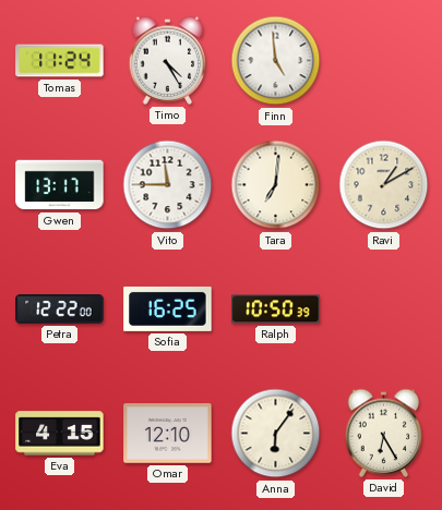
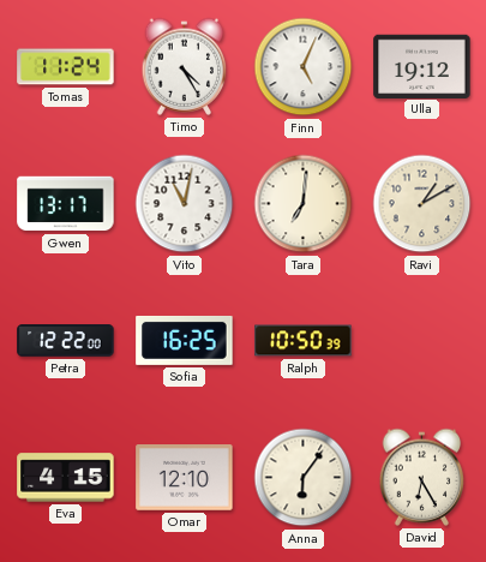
Finn: 4:59 -> 5:04
Ulla: none -> 19:12
Vito: 11:45 -> 11:02
